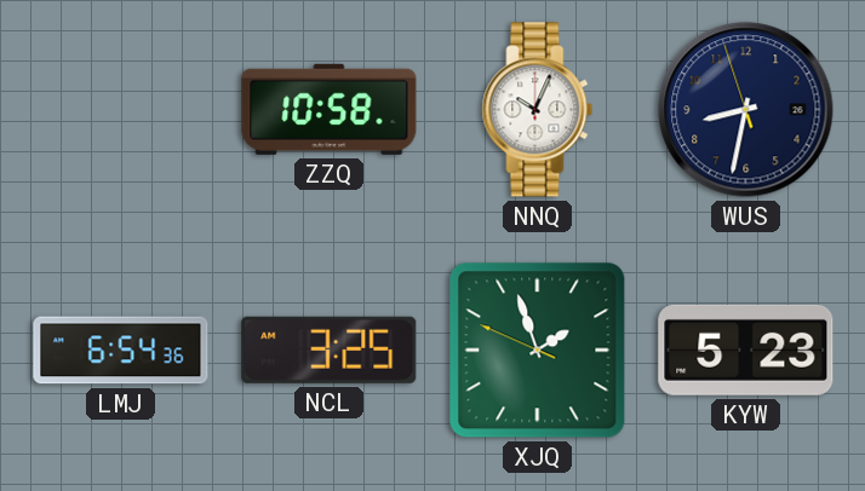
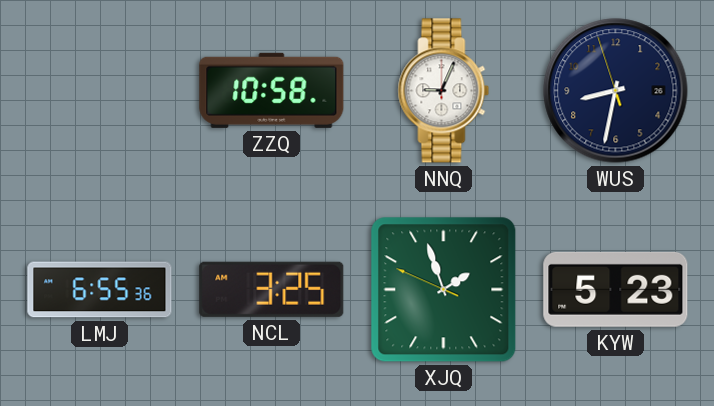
NNQ: 10:04 -> 9:04
LMJ: 6:54 -> 6:55
